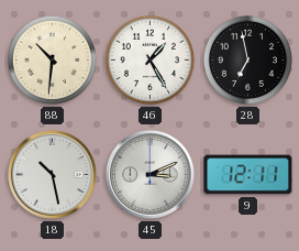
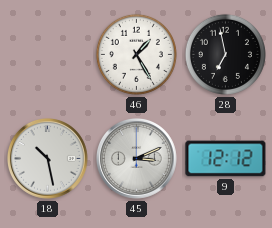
88: 10:31 -> none
9: 12:11 -> 12:12
